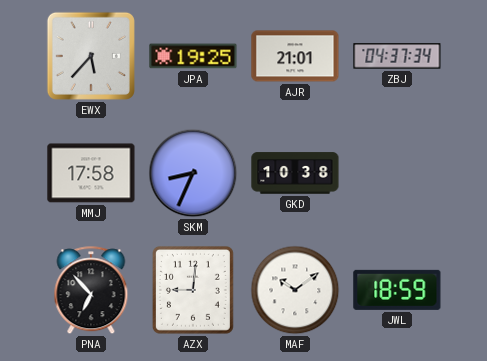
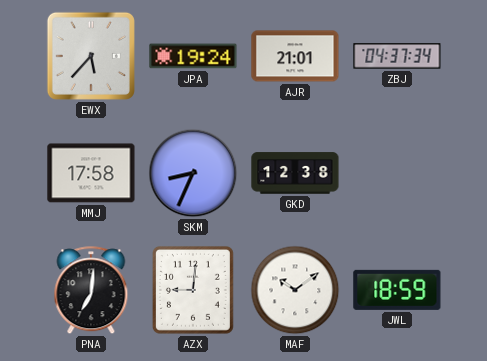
JPA: 19:25 -> 19:24
GKD: 10:38 -> 12:38
PNA: 6:53 -> 7:01
